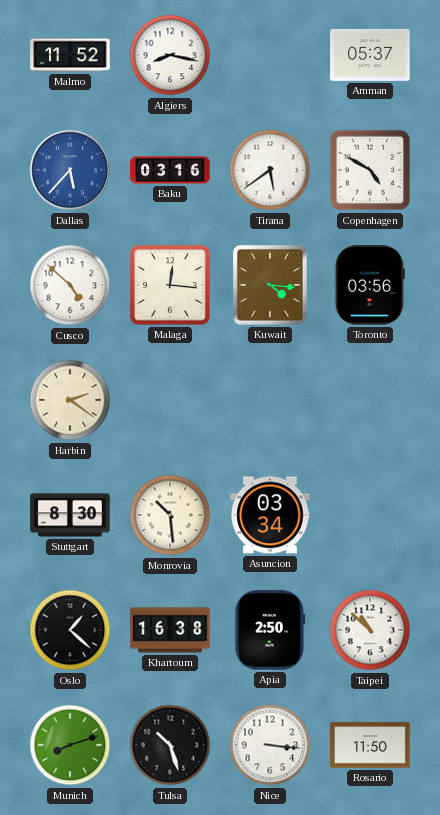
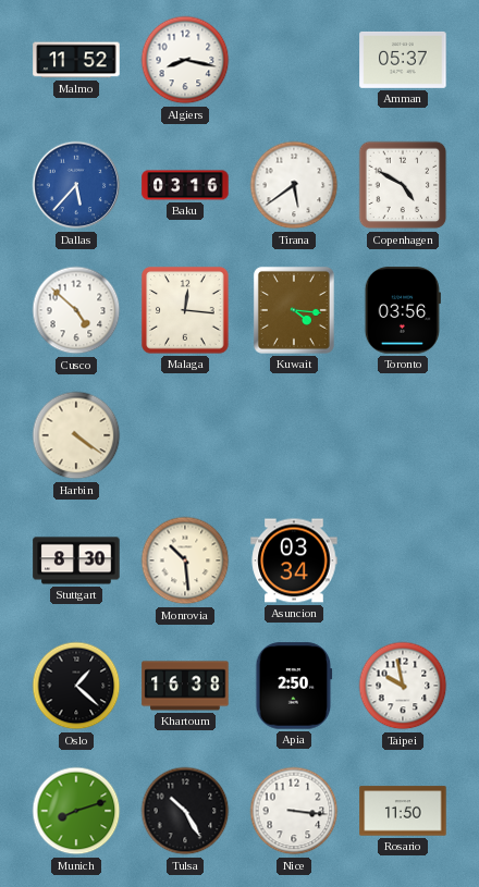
Harbin: 2:21 -> 4:21
Taipei: 10:52 -> 9:58
Tulsa: 10:27 -> 10:25
